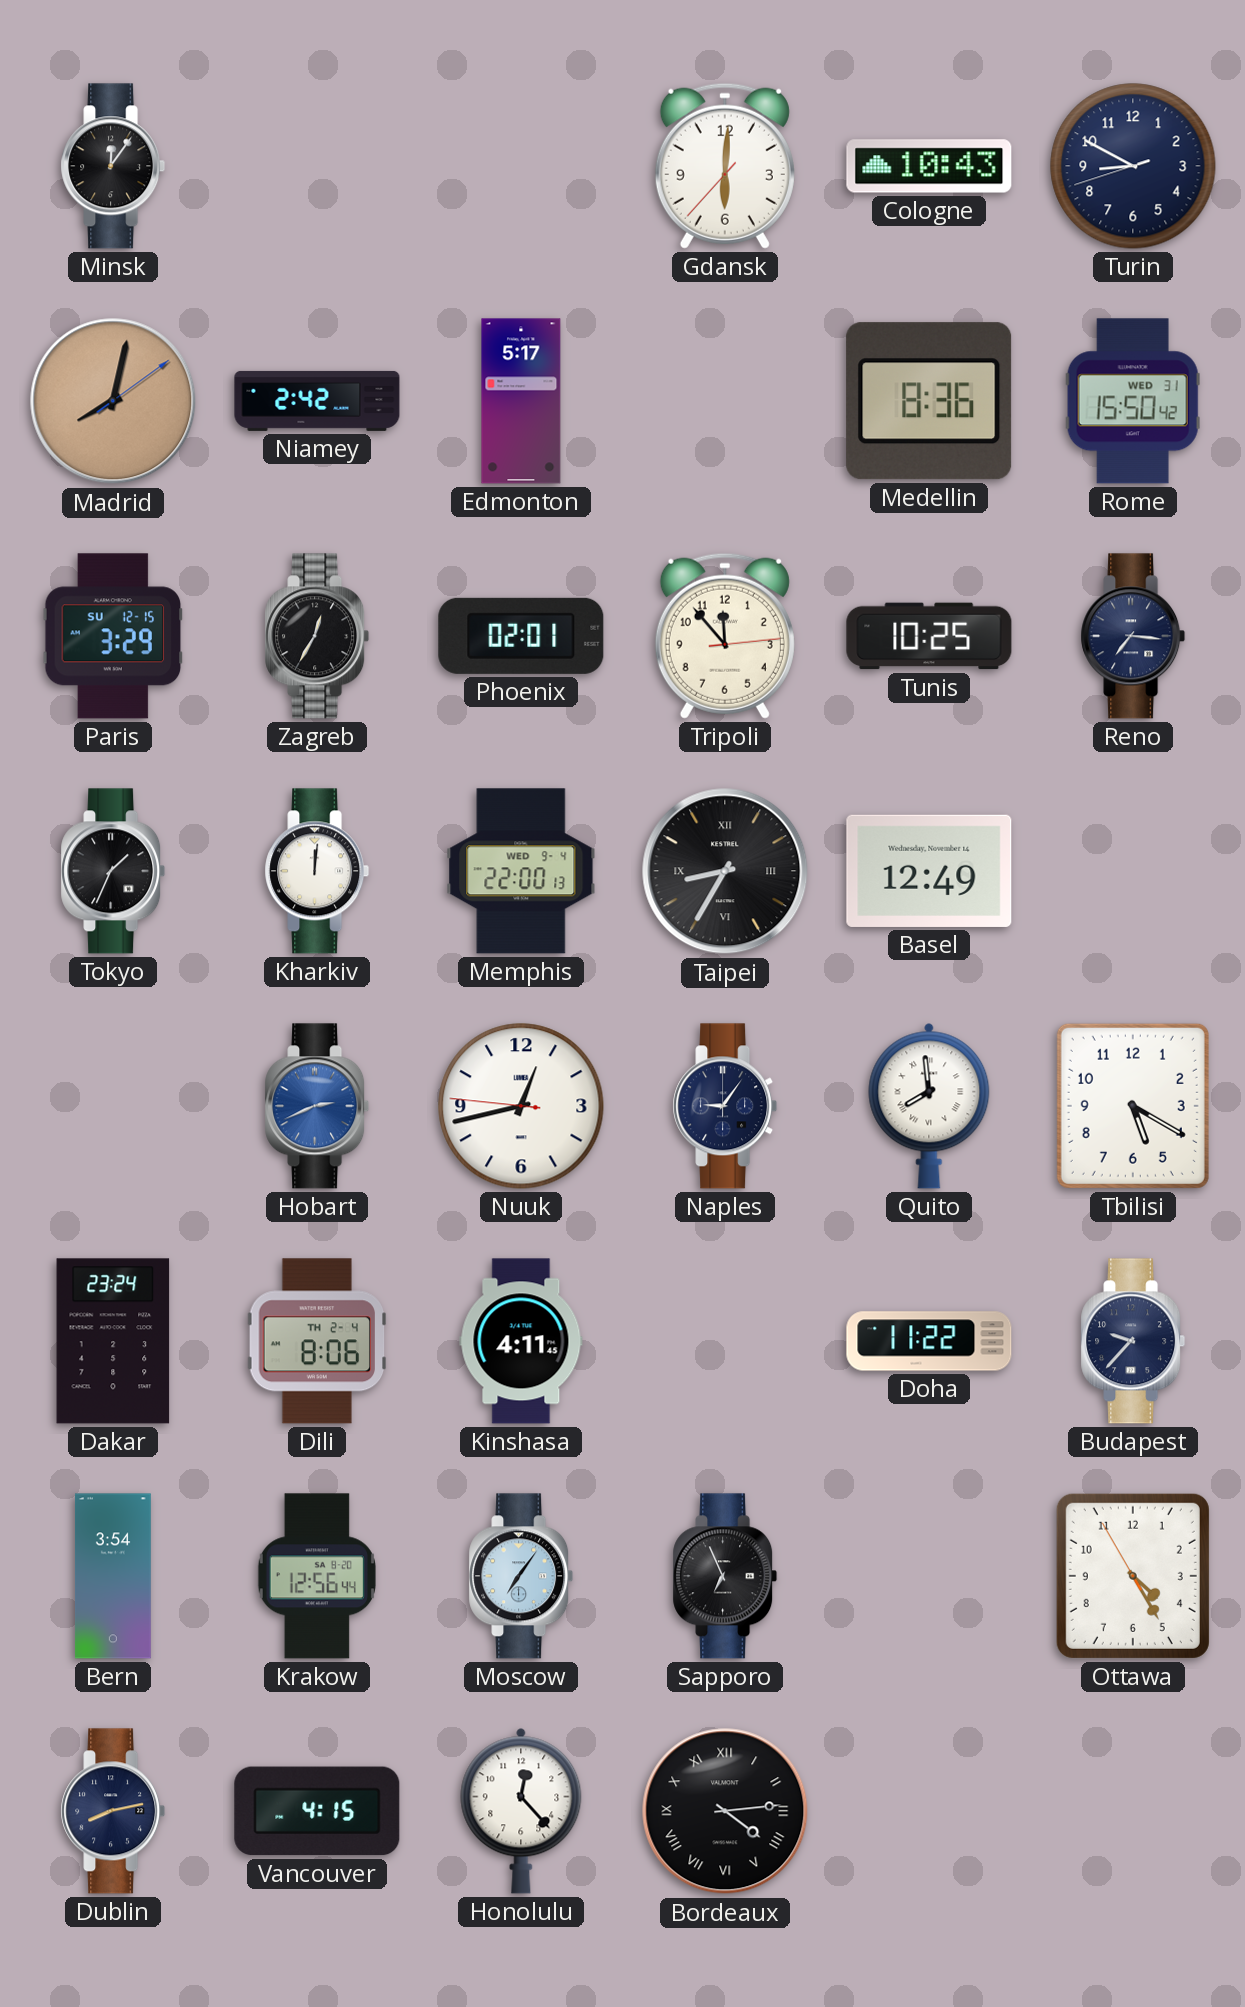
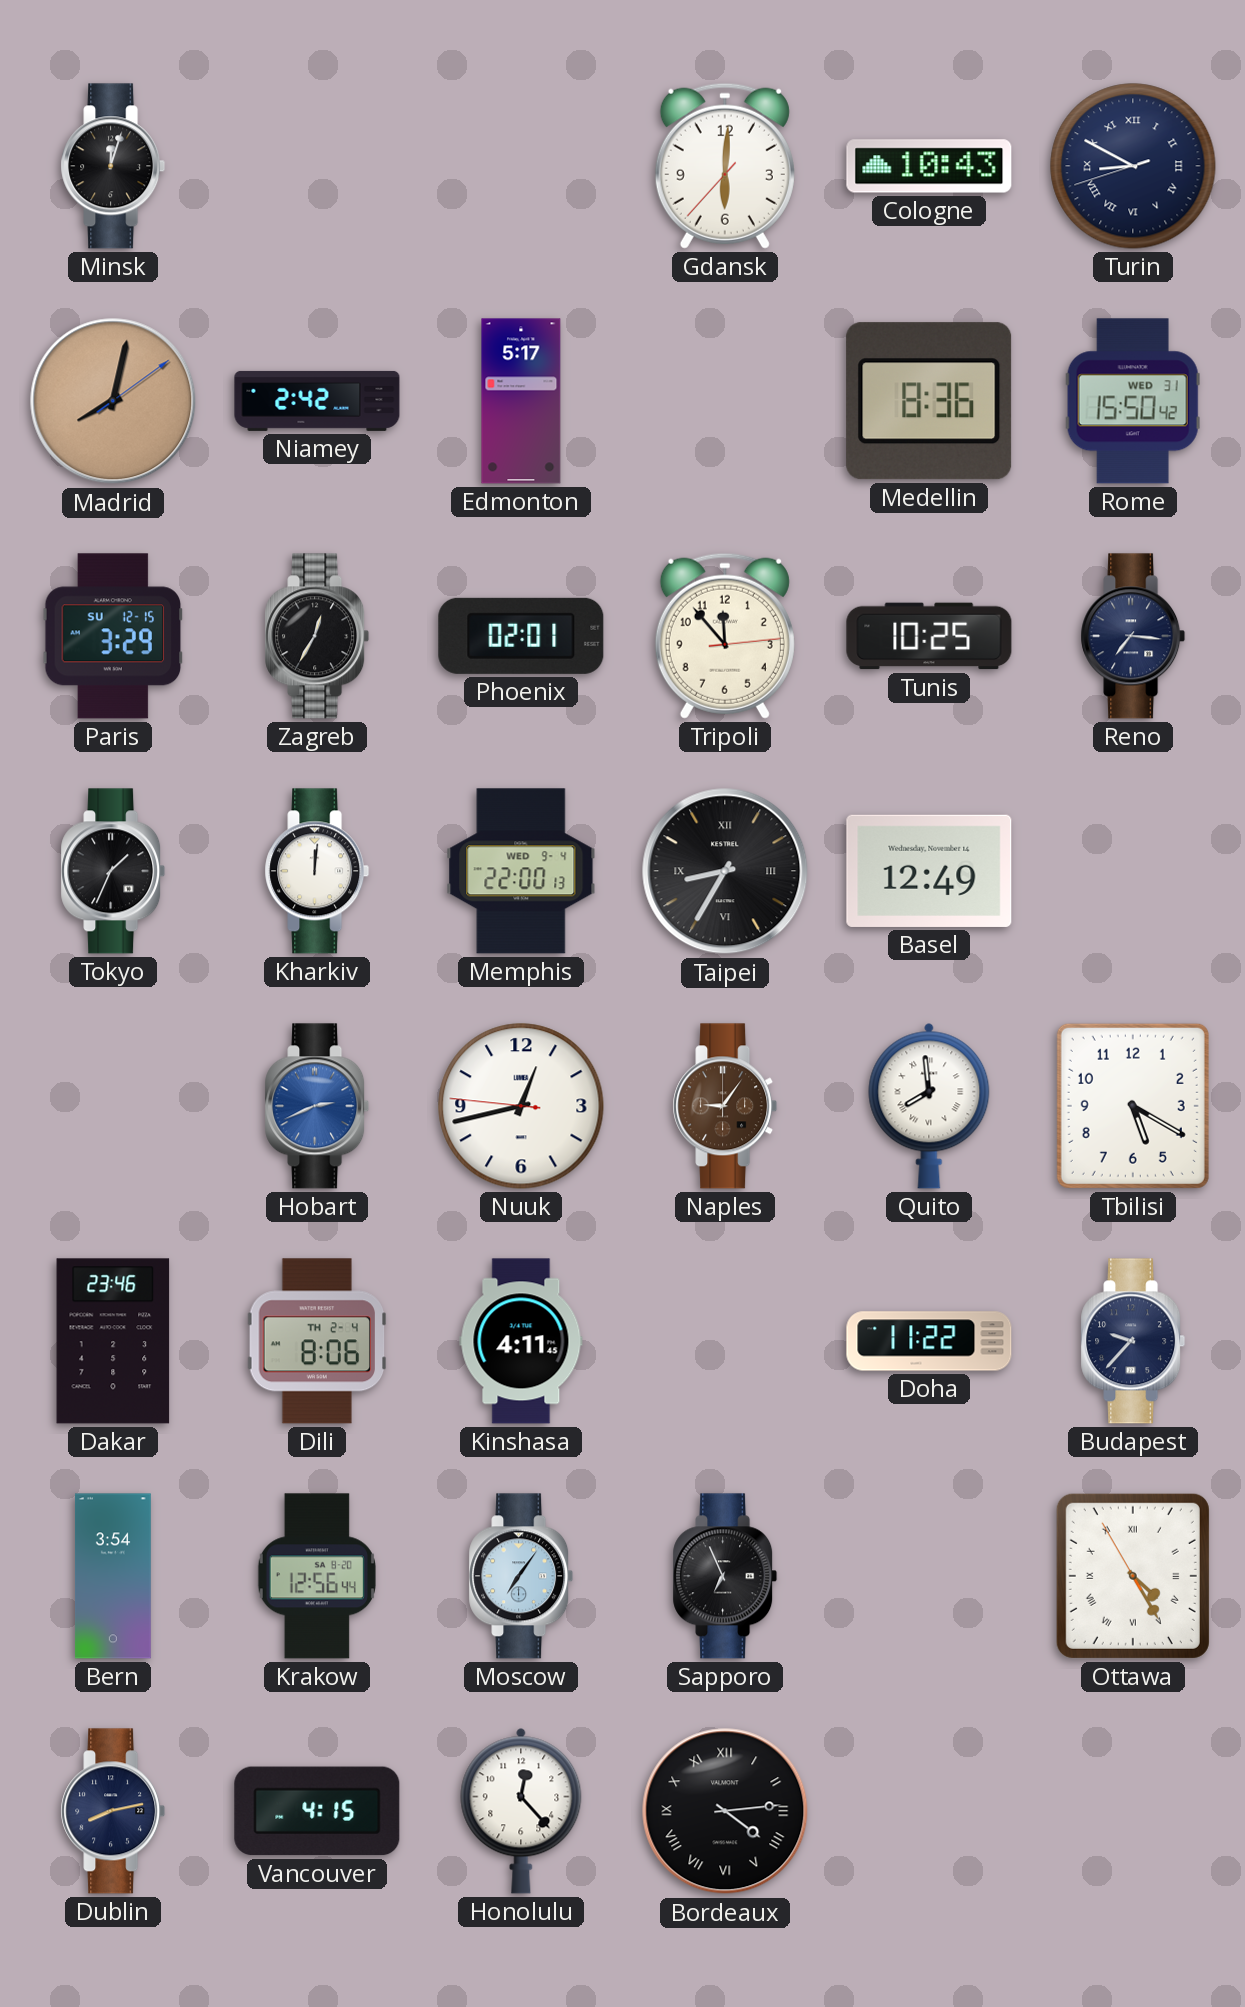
Minsk: 12:06 -> 12:03
Turin numerals: Arabic -> Roman
Naples dial: navy -> brown
Dakar: 23:24 -> 23:46
Ottawa numerals: Arabic -> Roman
